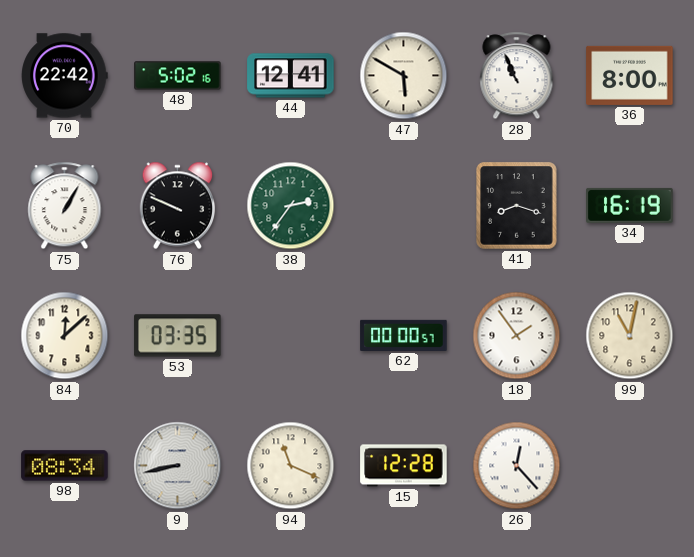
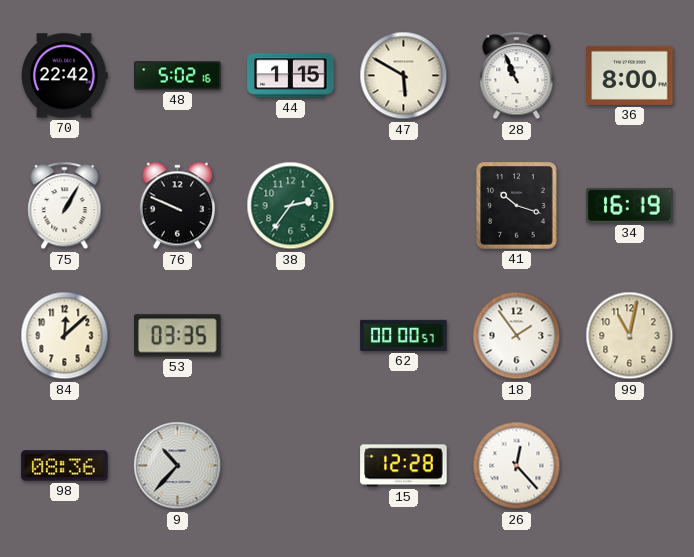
44: 12:41 -> 1:15
41: 8:18 -> 10:18
98: 08:34 -> 08:36
9: 8:43 -> 10:37
94: 11:19 -> none
